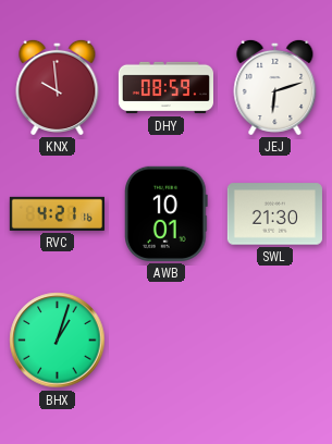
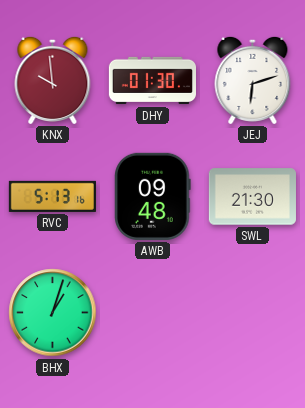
DHY: 08:59 -> 01:30
RVC: 4:21 -> 5:13
AWB: 10:01 -> 09:48
